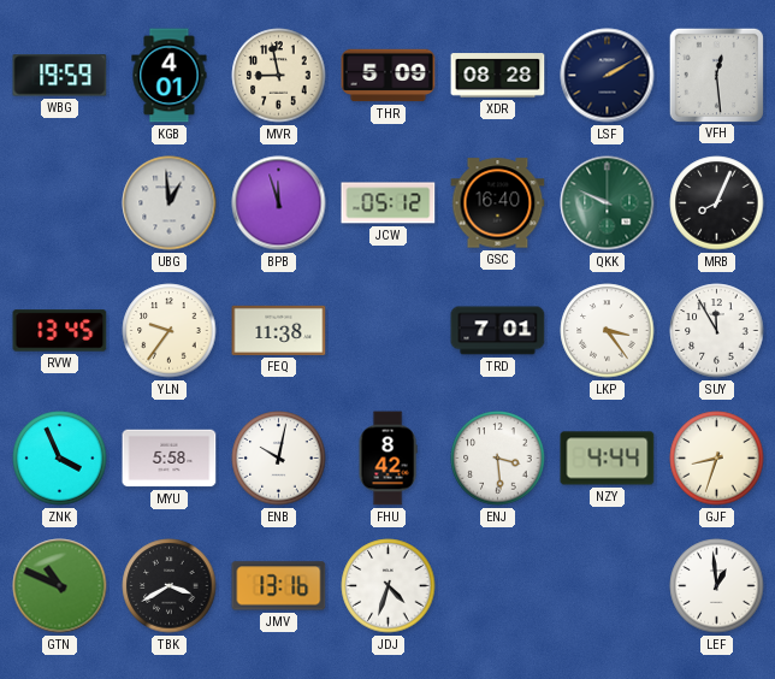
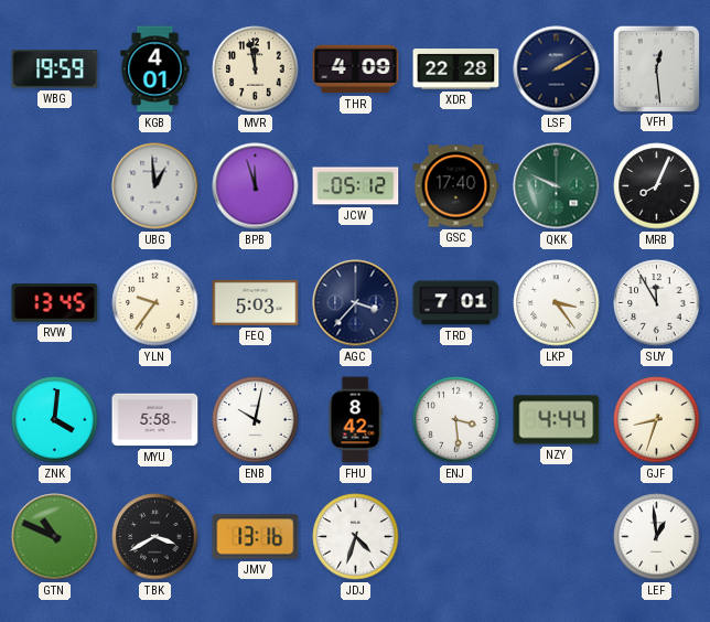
MVR: 8:58 -> 11:58
THR: 5:09 -> 4:09
XDR: 08:28 -> 22:28
GSC: 16:40 -> 17:40
FEQ: 11:38 -> 5:03
AGC: none -> 3:37
ZNK: 3:56 -> 4:01
